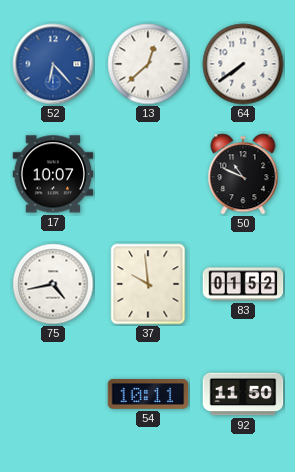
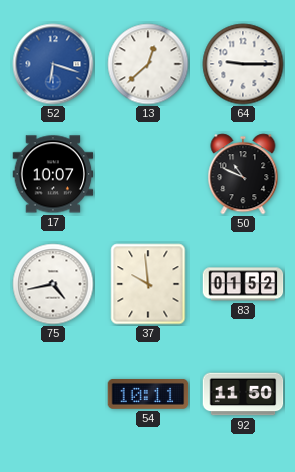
52: 6:23 -> 6:18
64: 7:39 -> 9:15
